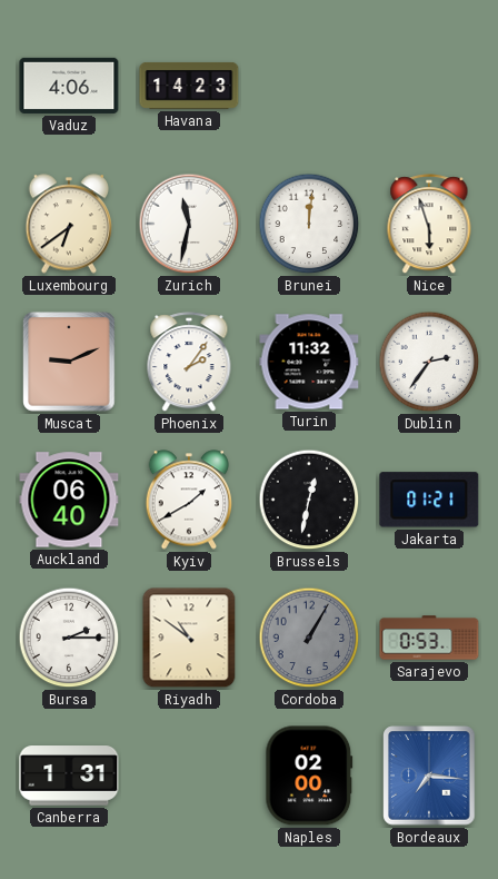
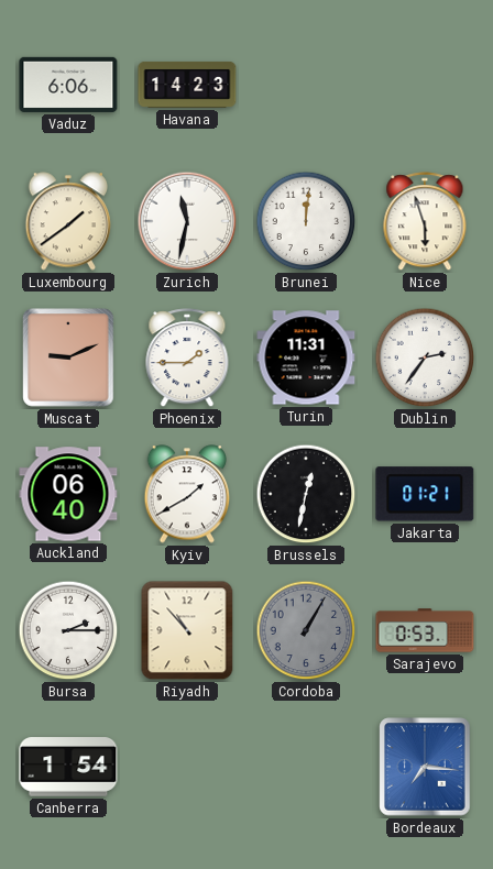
Vaduz: 4:06 -> 6:06
Luxembourg: 6:39 -> 1:39
Phoenix: 2:06 -> 1:45
Turin: 11:32 -> 11:31
Riyadh: 10:51 -> 10:53
Canberra: 1:31 -> 1:54
Naples: 02:00 -> none
